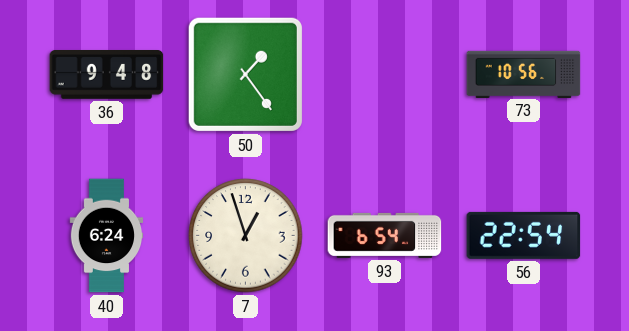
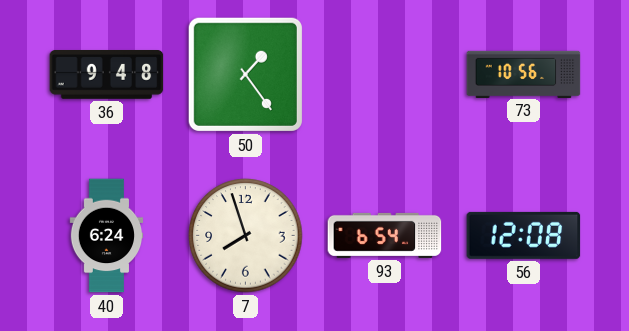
7: 12:57 -> 7:57
56: 22:54 -> 12:08
